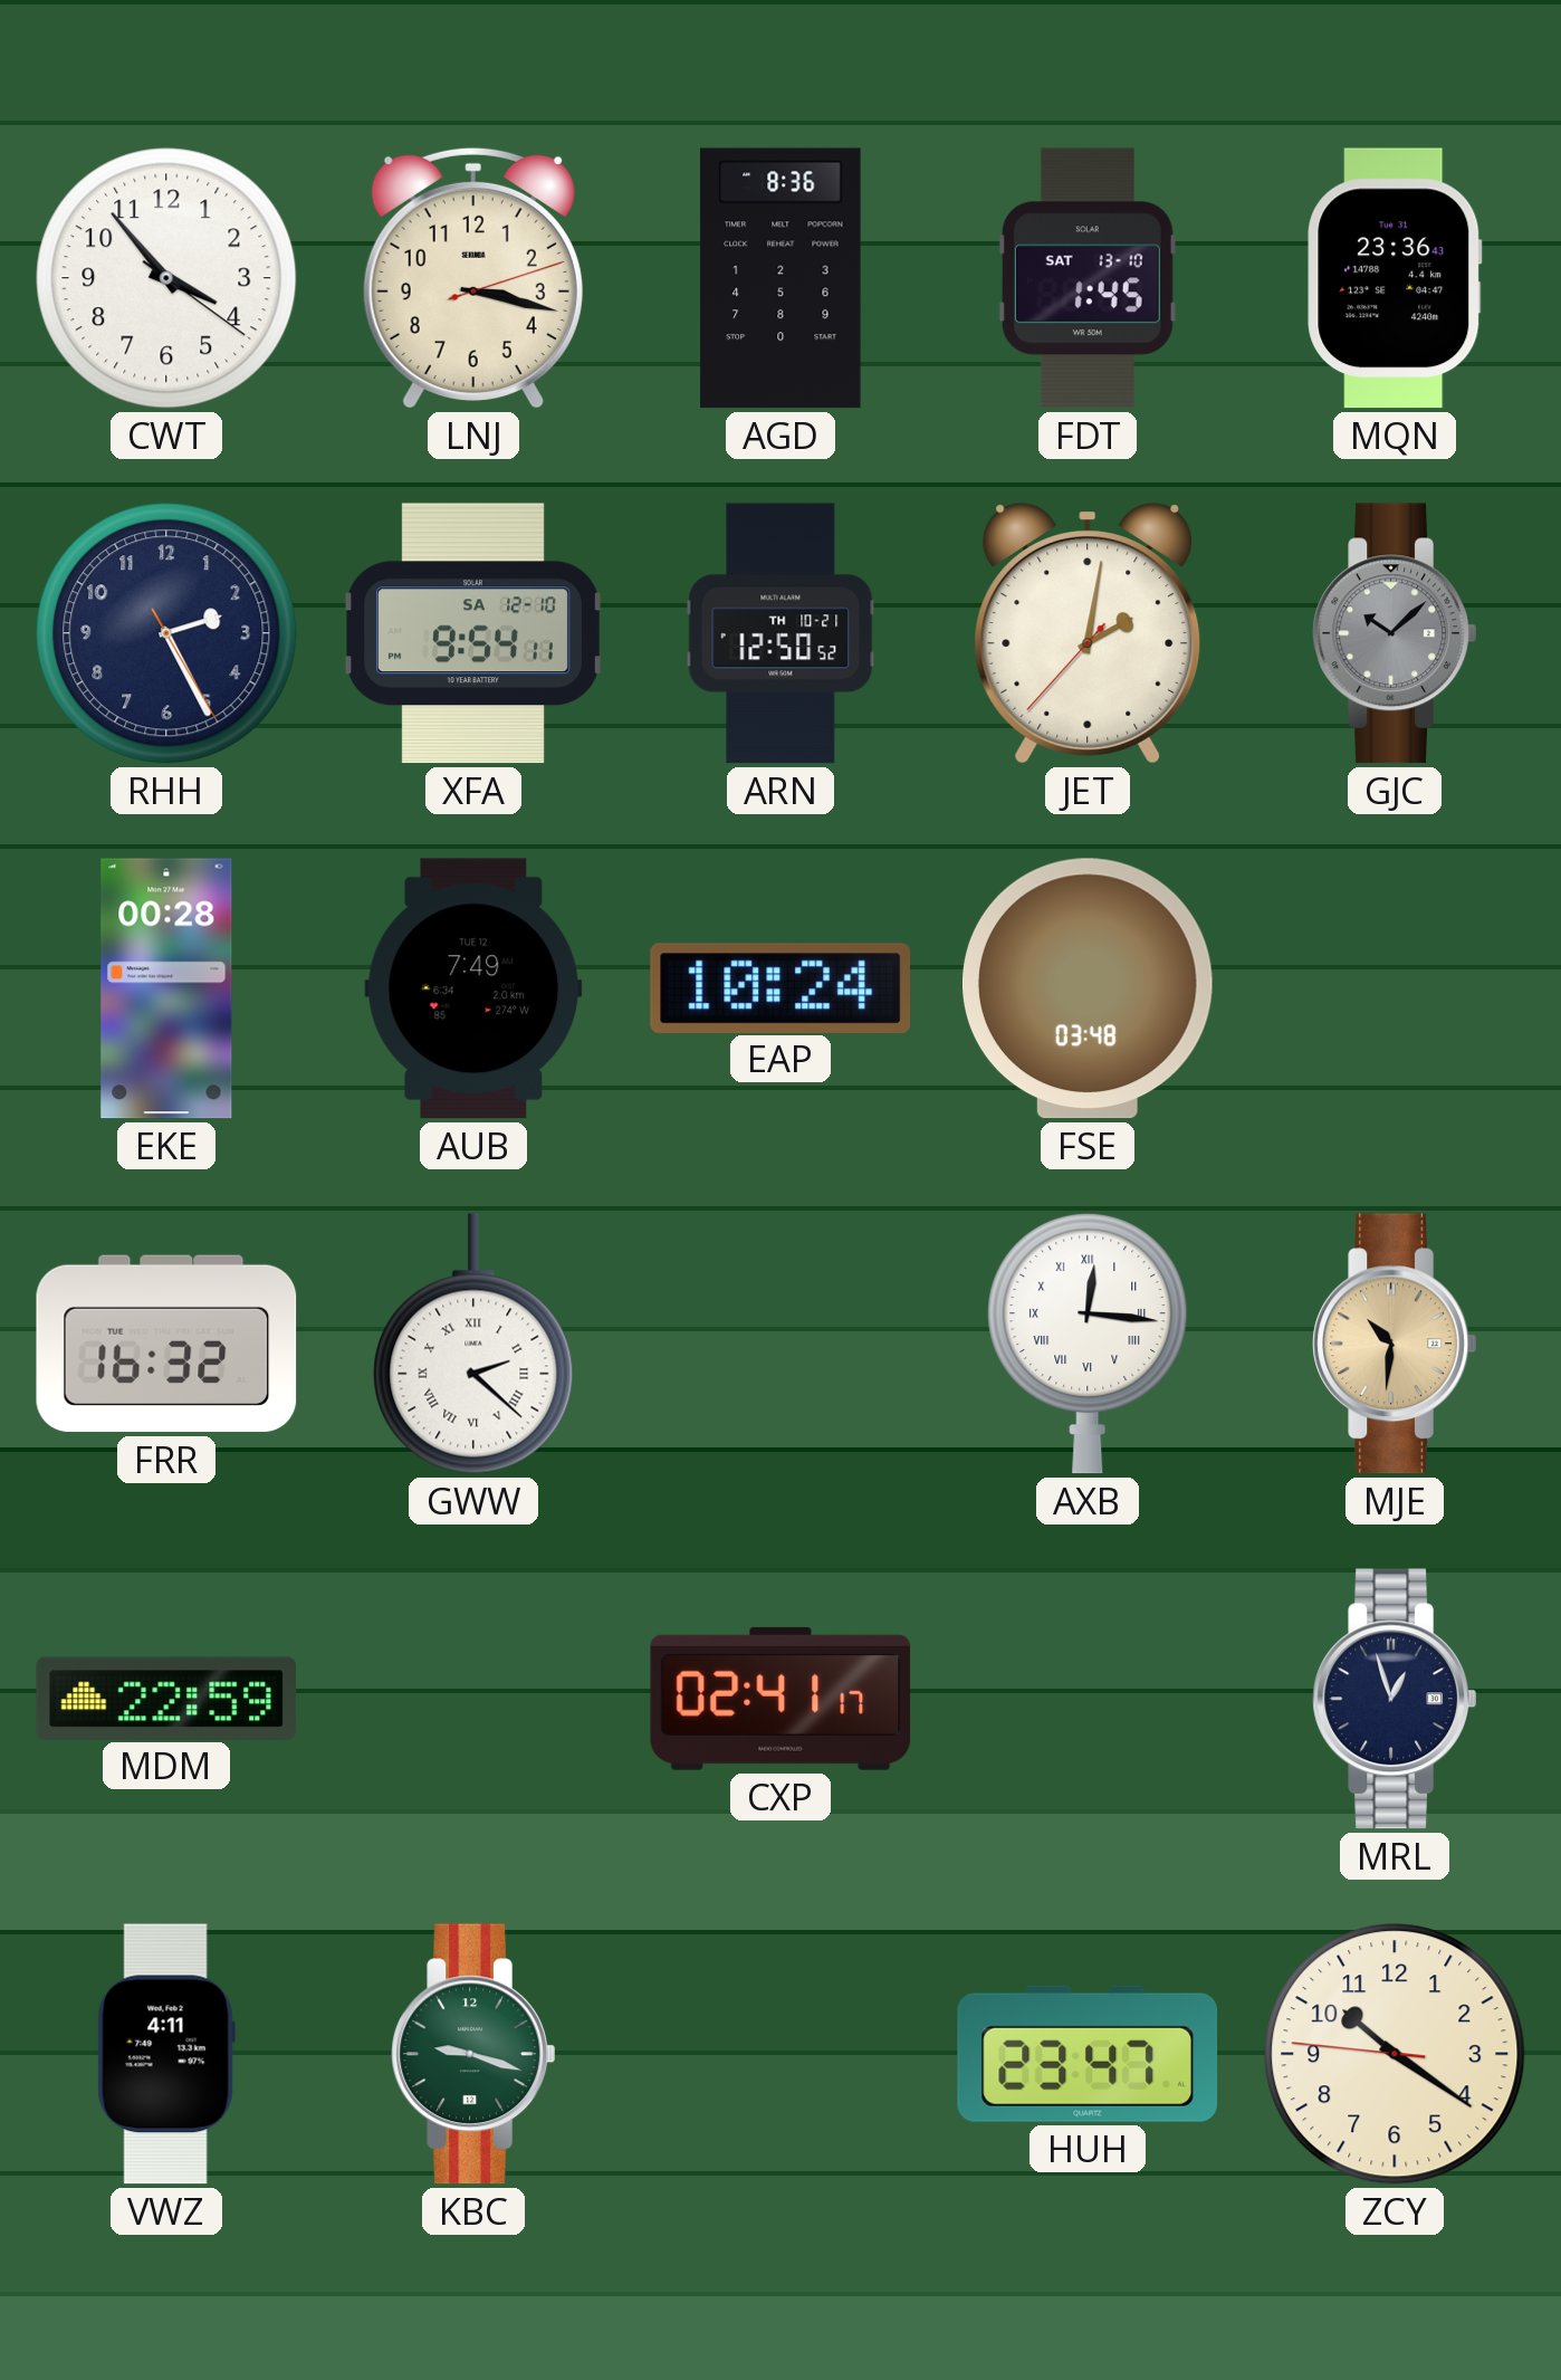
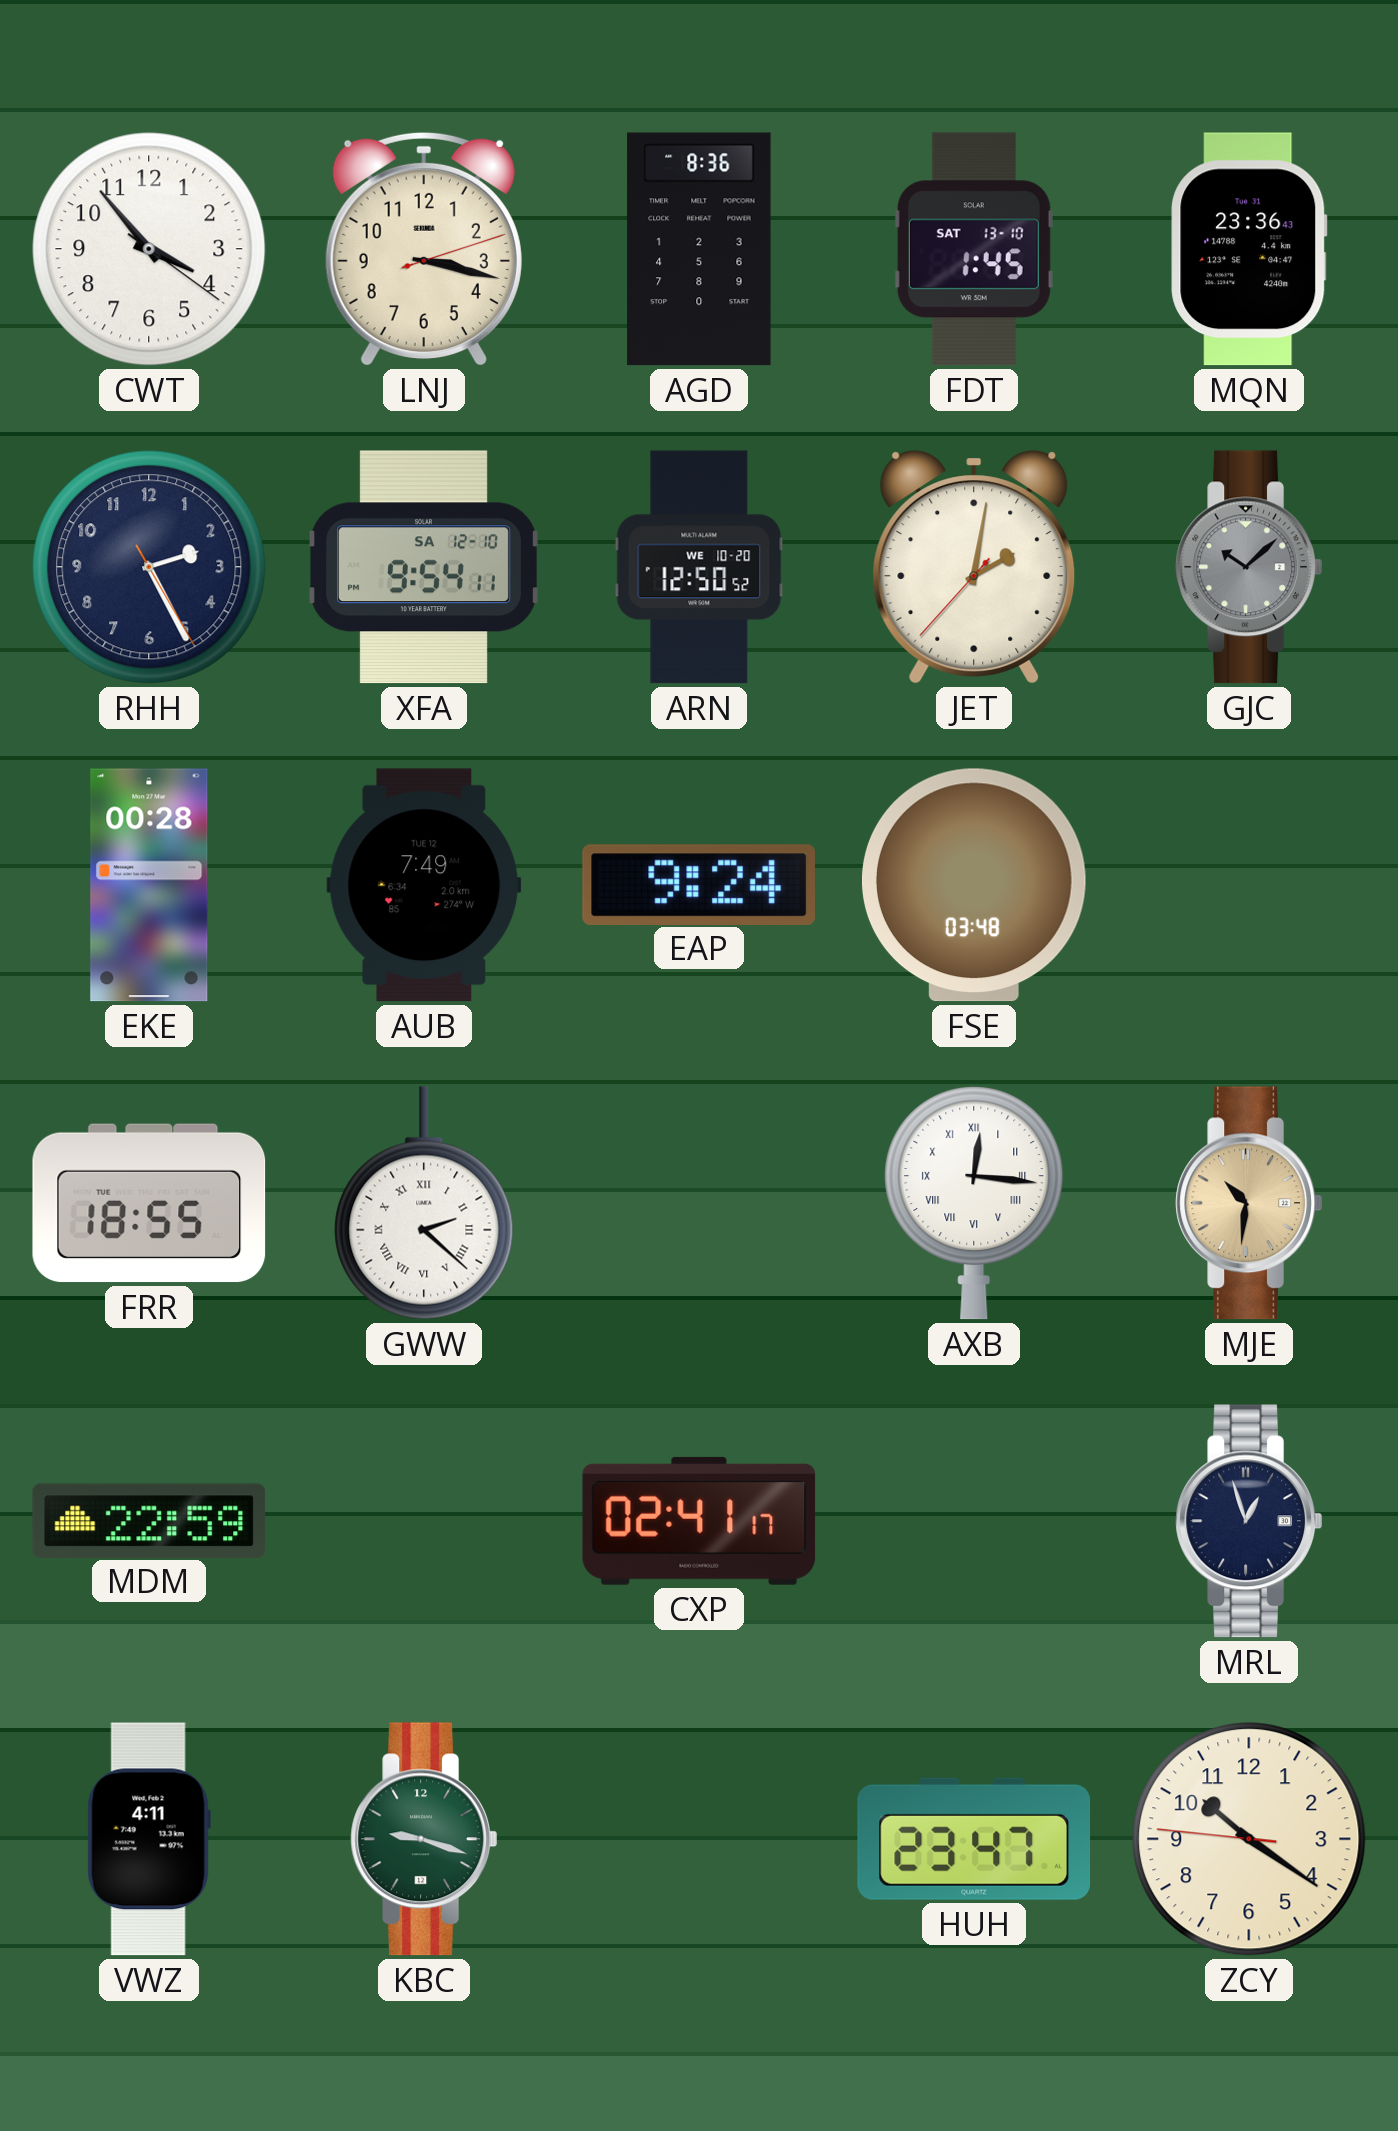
ARN date: TH 10-21 -> WE 10-20
EAP: 10:24 -> 9:24
FRR: 16:32 -> 18:55
